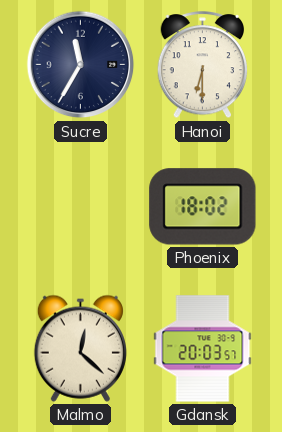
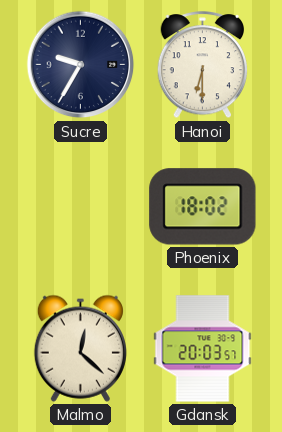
Sucre: 11:35 -> 9:35
